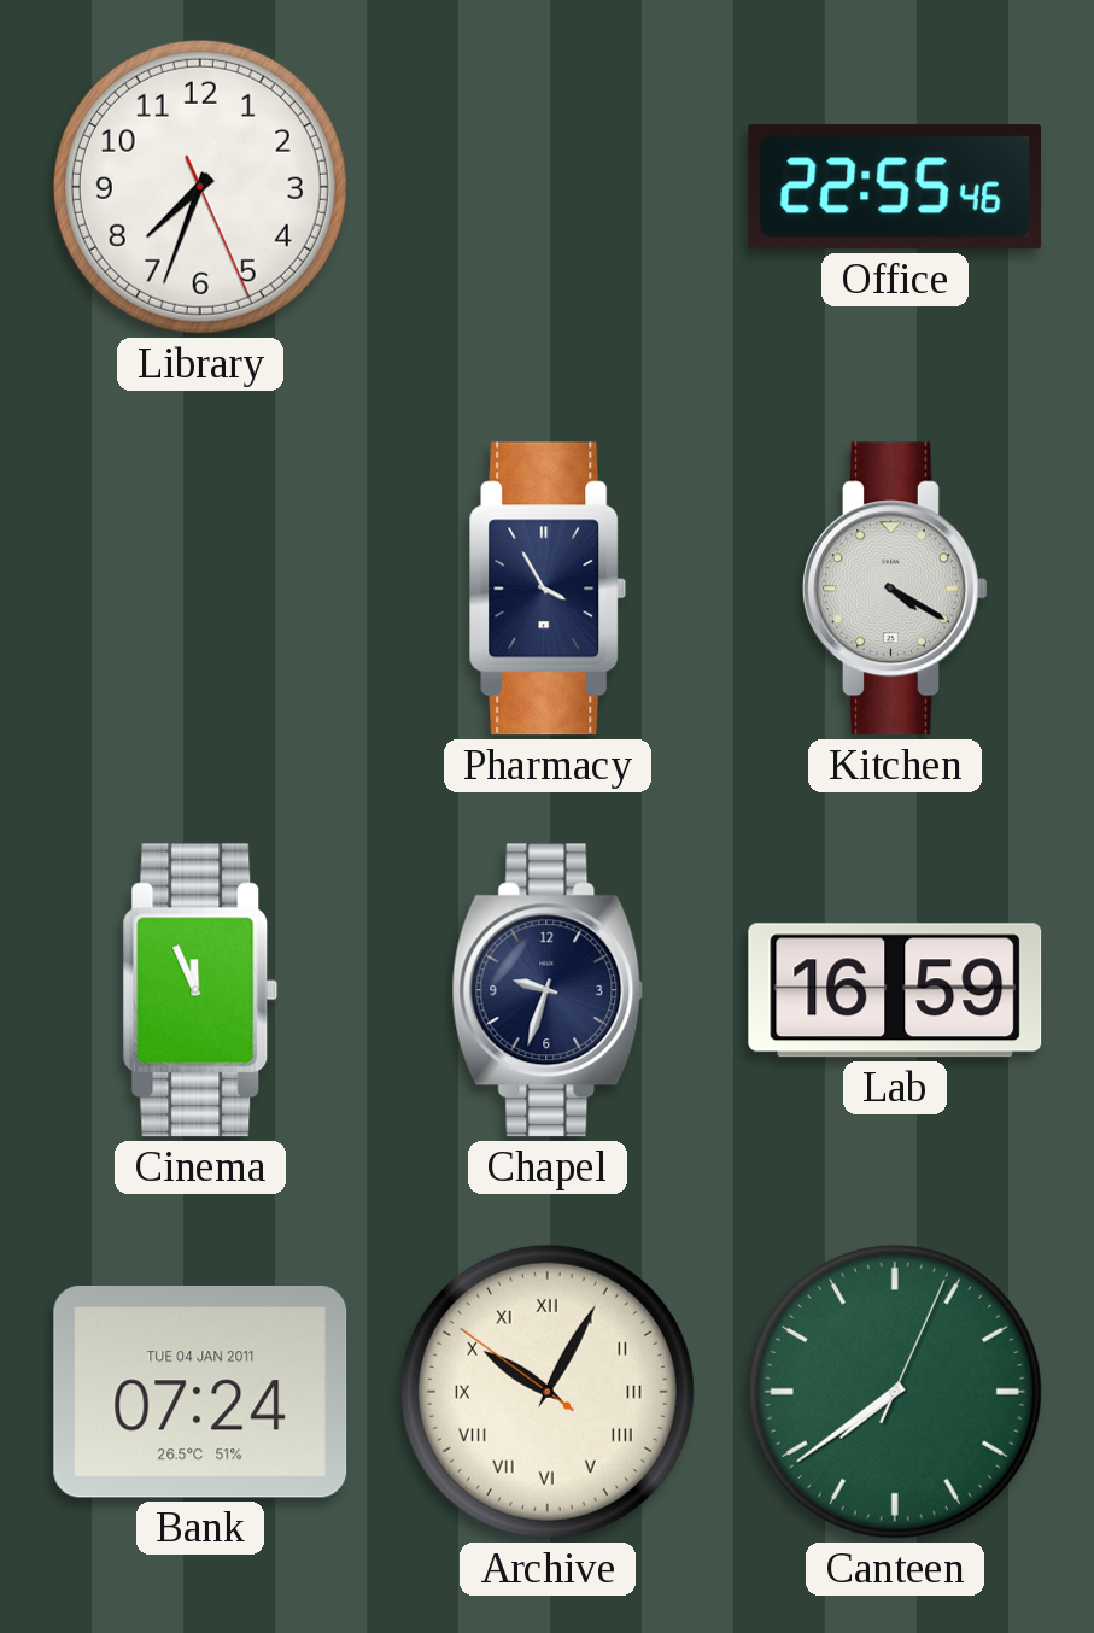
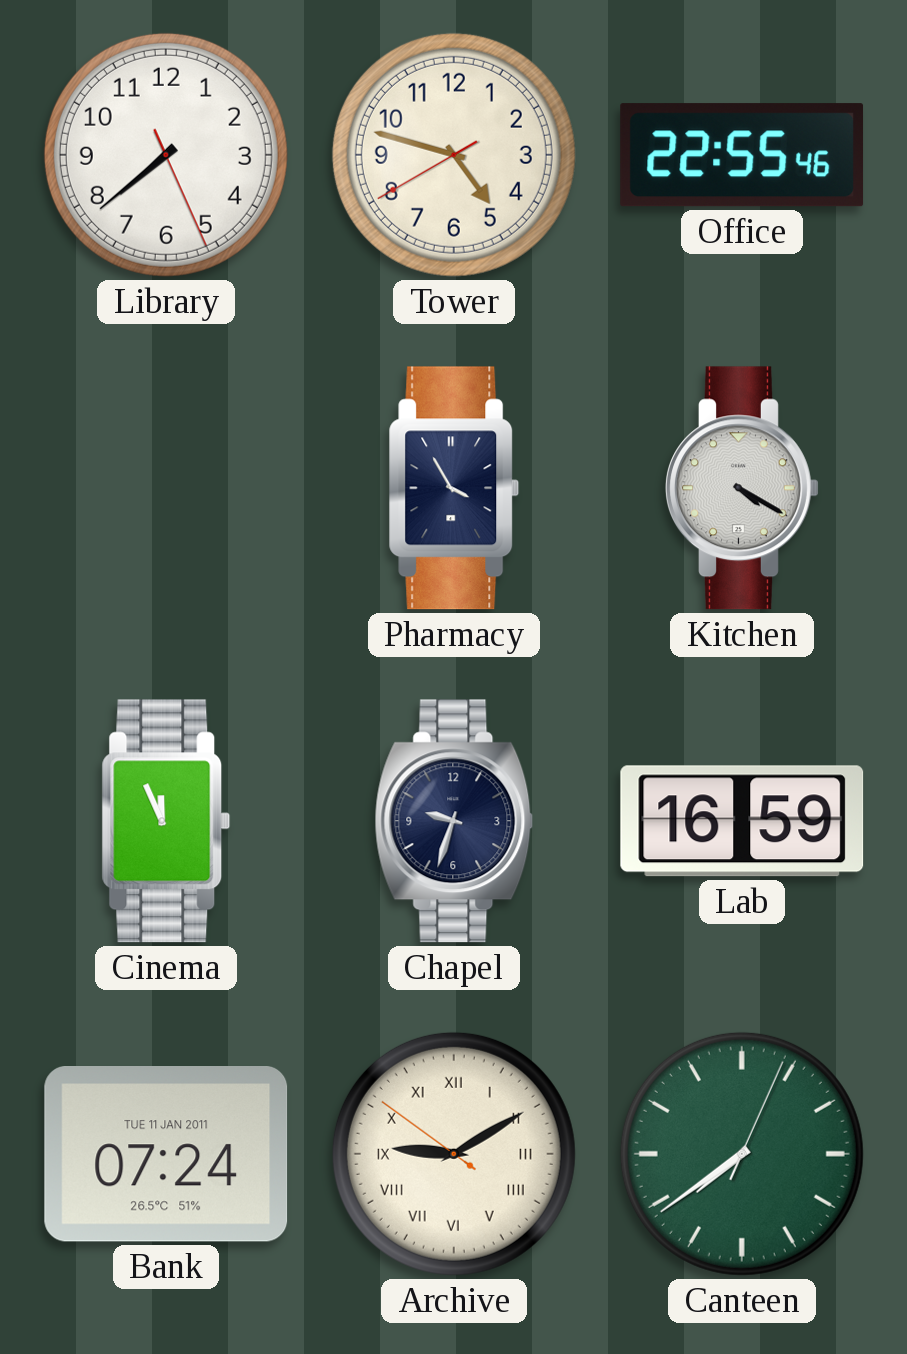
Library: 7:33 -> 7:38
Tower: none -> 4:47
Bank date: TUE 04 JAN 2011 -> TUE 11 JAN 2011
Archive: 10:04 -> 9:09
